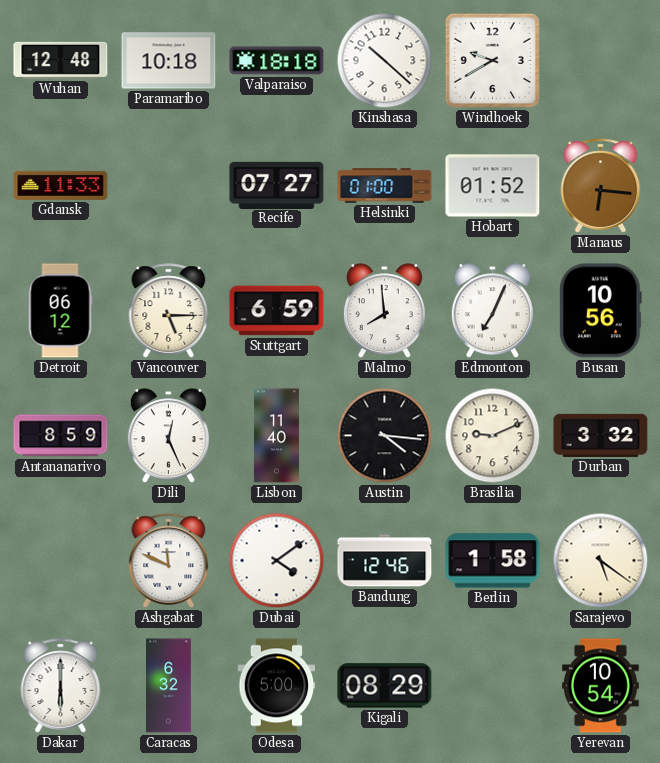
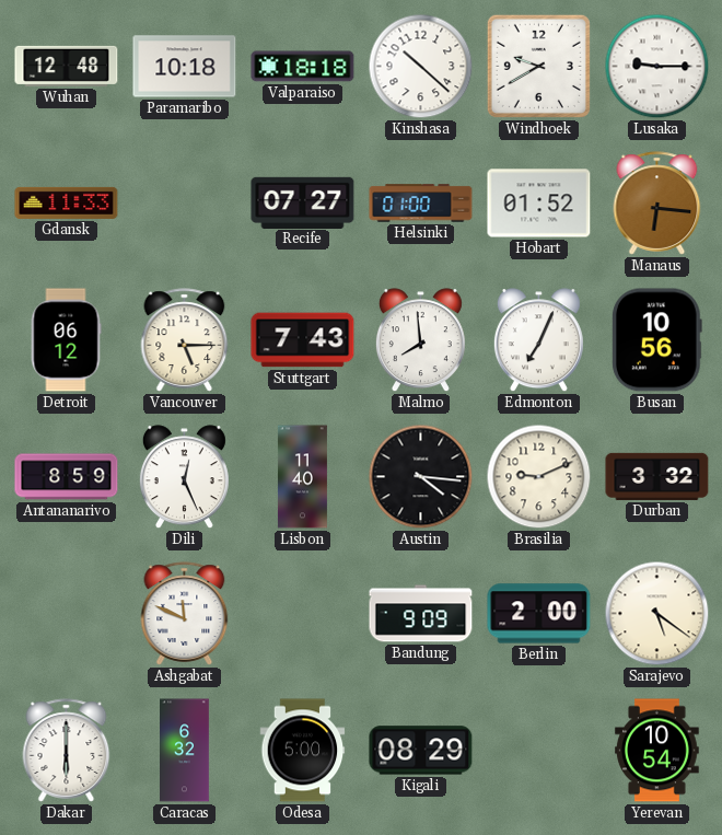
Lusaka: none -> 9:15
Stuttgart: 6:59 -> 7:43
Dubai: 4:09 -> none
Bandung: 12:46 -> 9:09
Berlin: 1:58 -> 2:00
